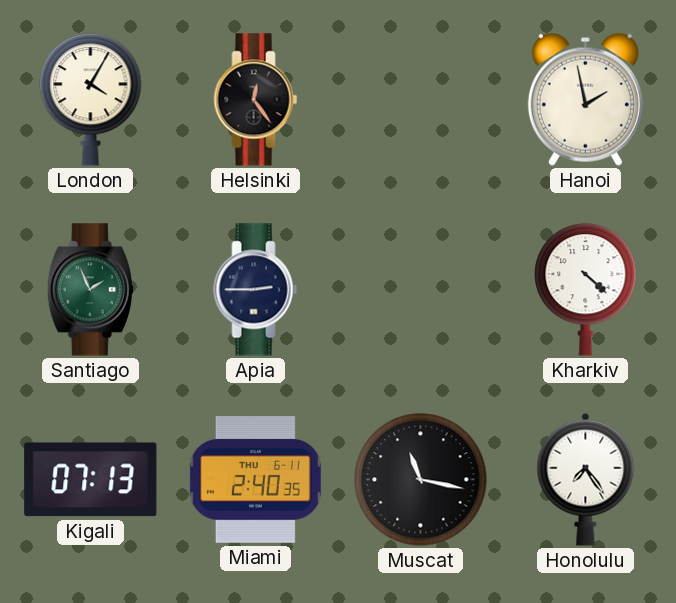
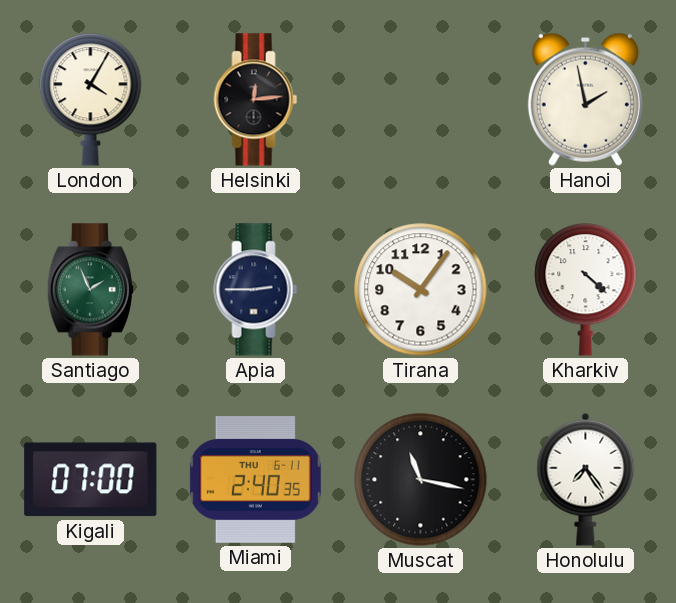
Helsinki: 12:24 -> 12:14
Tirana: none -> 10:06
Kigali: 07:13 -> 07:00
